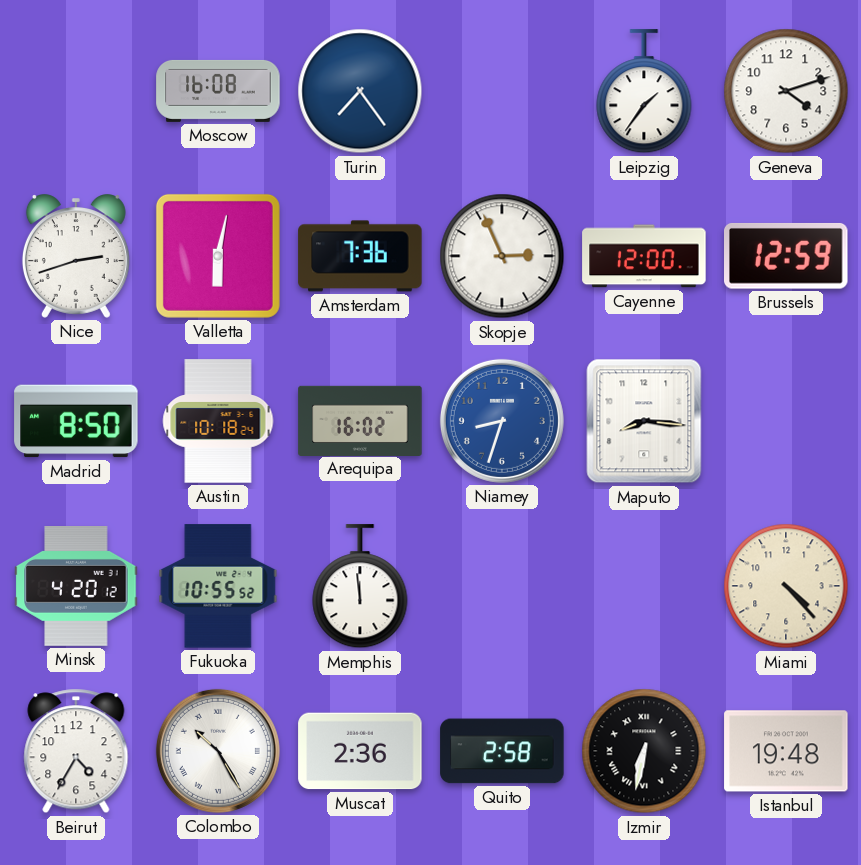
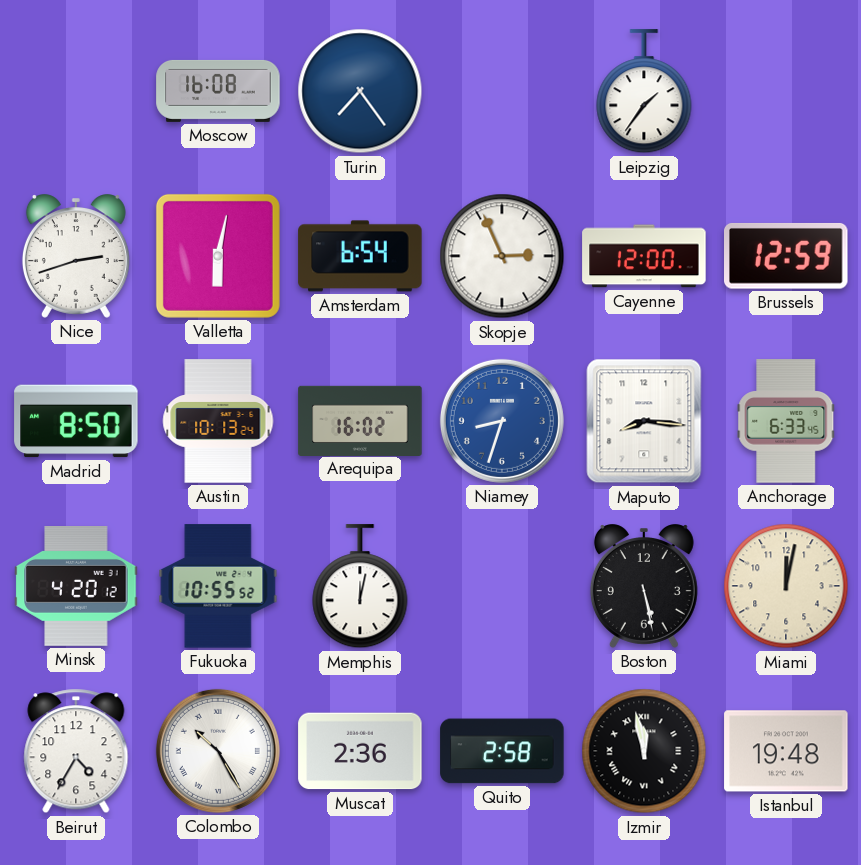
Geneva: 4:12 -> none
Amsterdam: 7:36 -> 6:54
Austin: 10:18 -> 10:13
Anchorage: none -> 6:33
Memphis: 11:59 -> 12:02
Boston: none -> 5:28
Miami: 4:23 -> 12:02
Izmir: 6:32 -> 11:58
